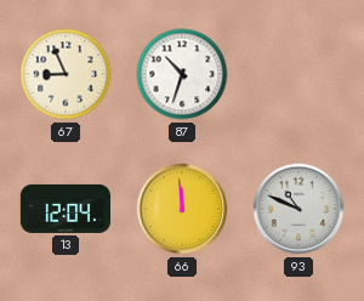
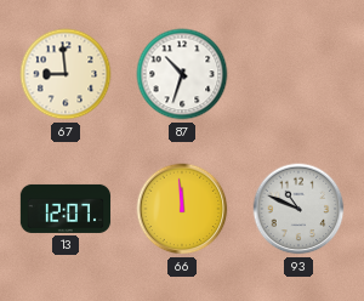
67: 8:56 -> 8:59
13: 12:04 -> 12:07
